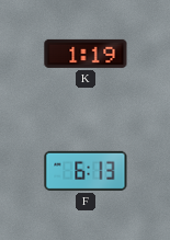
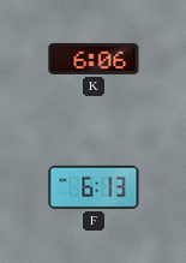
K: 1:19 -> 6:06
